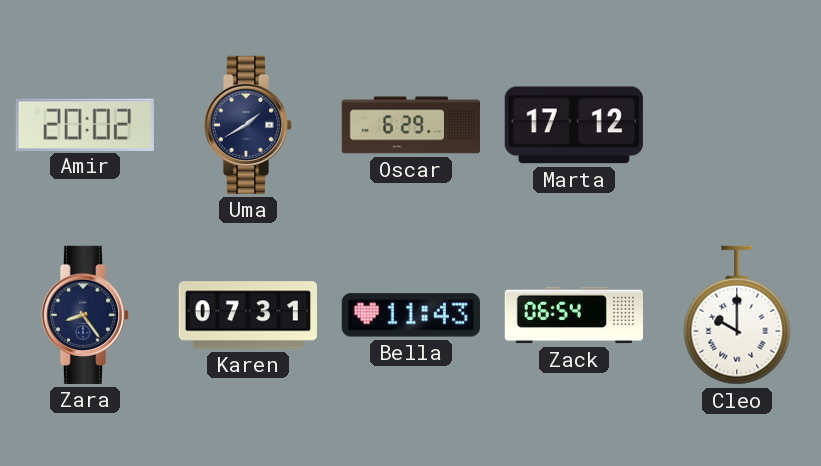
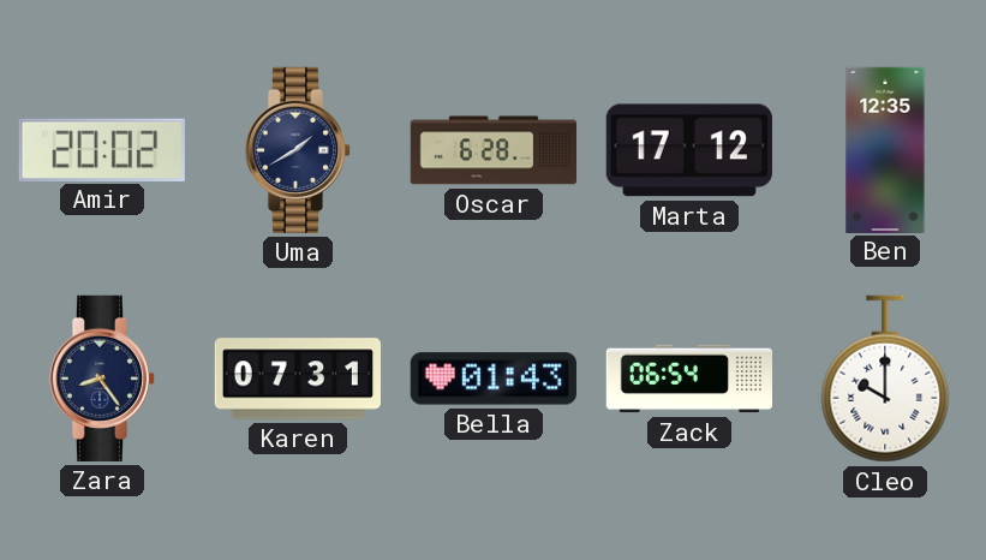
Oscar: 6:29 -> 6:28
Ben: none -> 12:35
Bella: 11:43 -> 01:43
